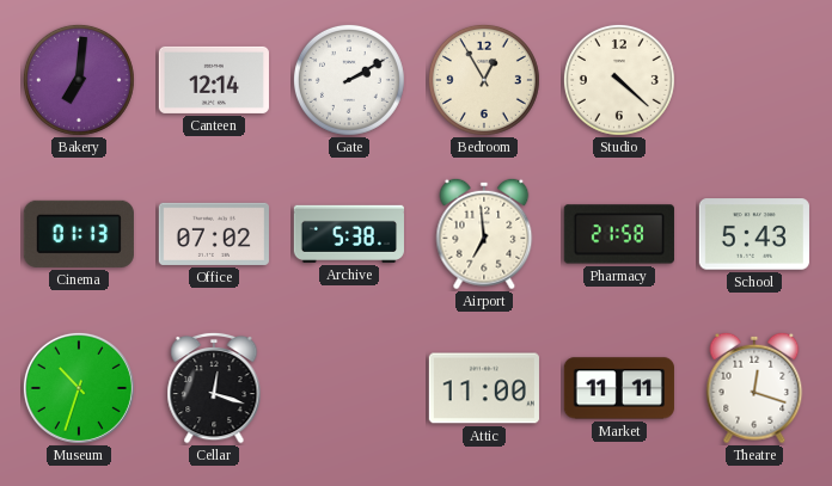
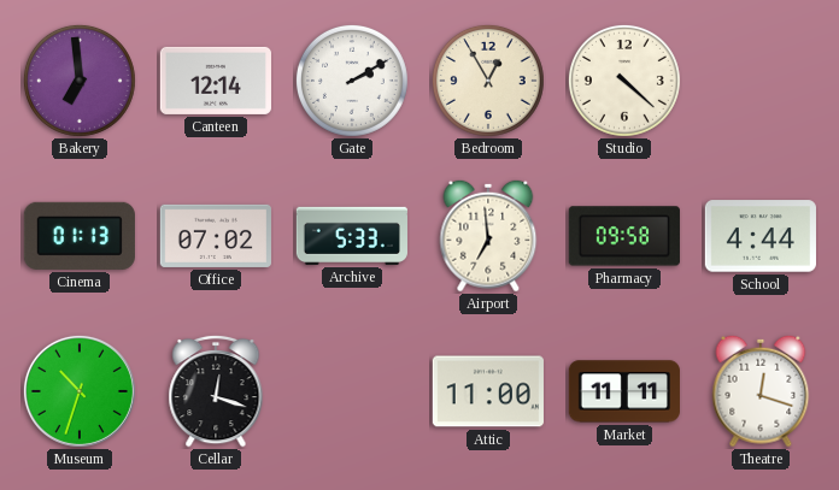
Bakery: 7:01 -> 6:59
Archive: 5:38 -> 5:33
Pharmacy: 21:58 -> 09:58
School: 5:43 -> 4:44
